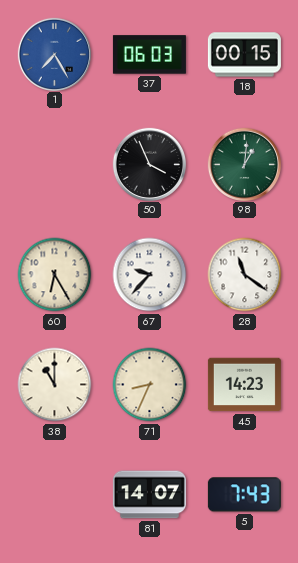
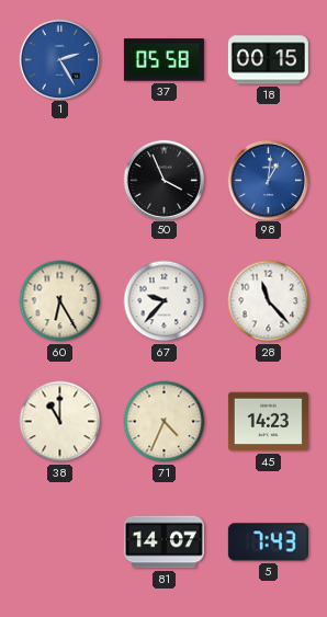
1: 7:25 -> 2:25
37: 06:03 -> 05:58
98 dial: green -> blue
28: 11:21 -> 11:23
71: 8:34 -> 4:34
